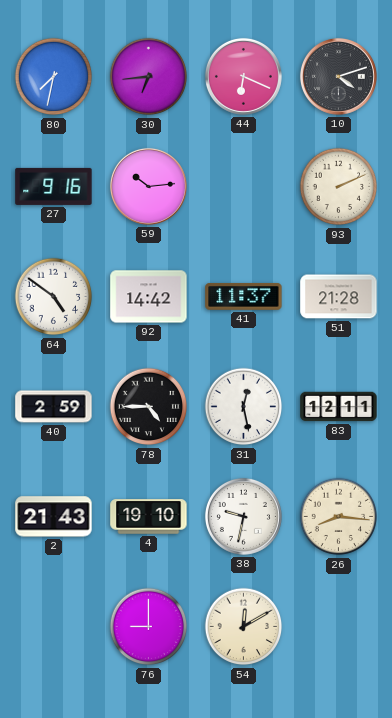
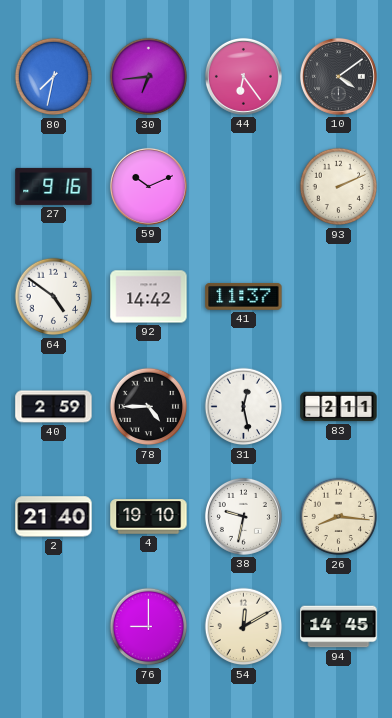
44: 6:19 -> 6:24
10: 4:12 -> 4:09
59: 10:14 -> 10:11
51: 21:28 -> none
83: 12:11 -> 2:11
2: 21:43 -> 21:40
94: none -> 14:45
